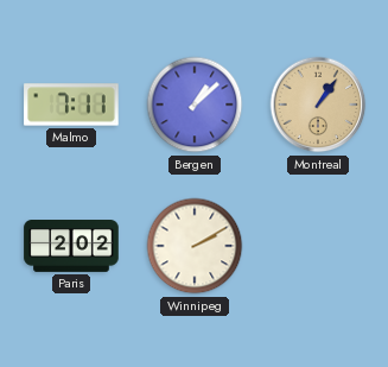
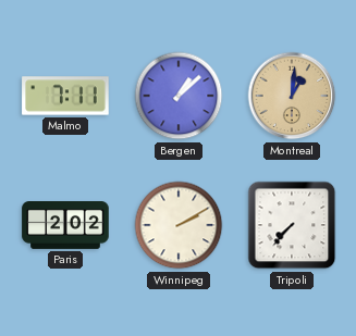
Montreal: 1:06 -> 1:01
Tripoli: none -> 7:37
